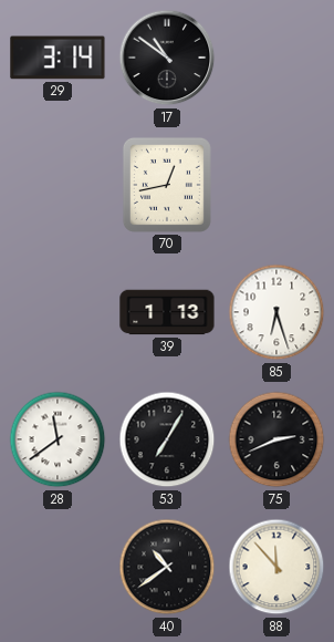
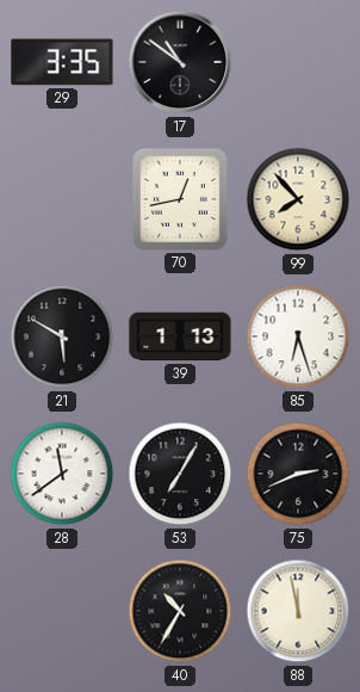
29: 3:14 -> 3:35
99: none -> 7:53
21: none -> 5:50
40: 10:39 -> 10:35
88: 11:53 -> 11:58
